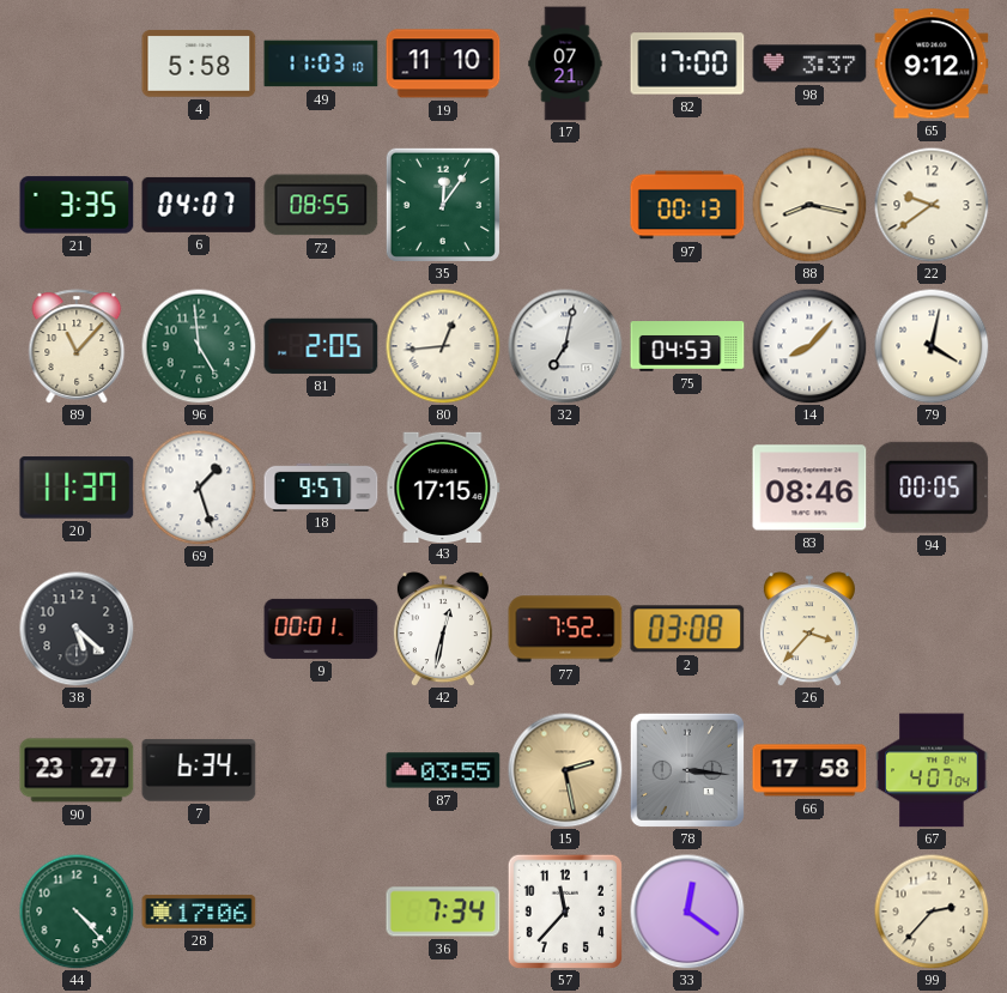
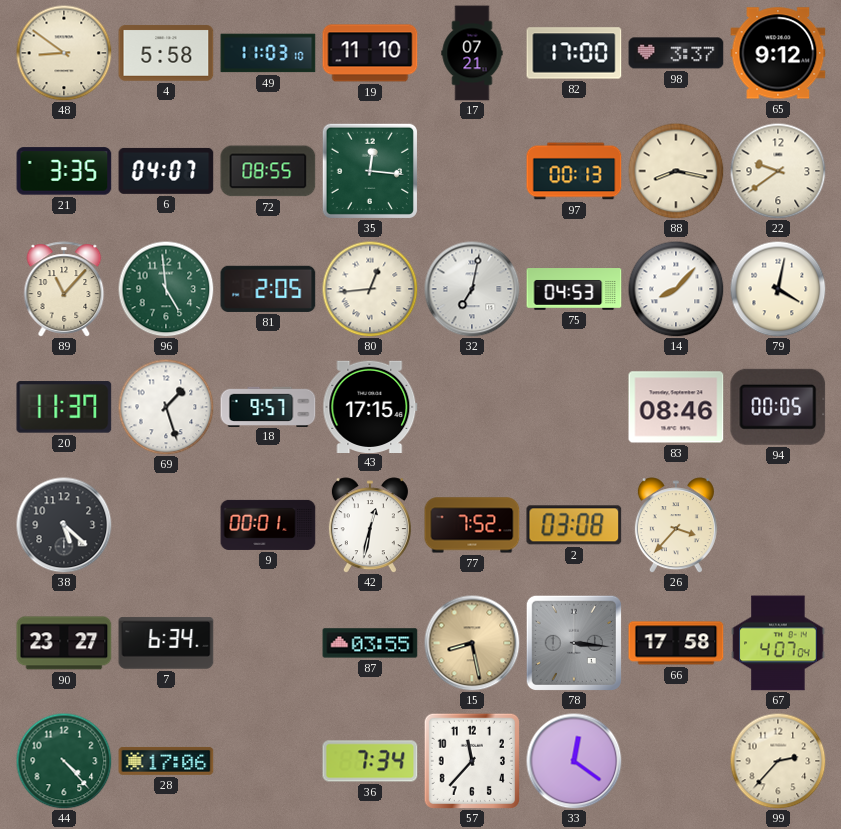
48: none -> 8:51
35: 12:06 -> 12:16
15: 2:28 -> 8:28
